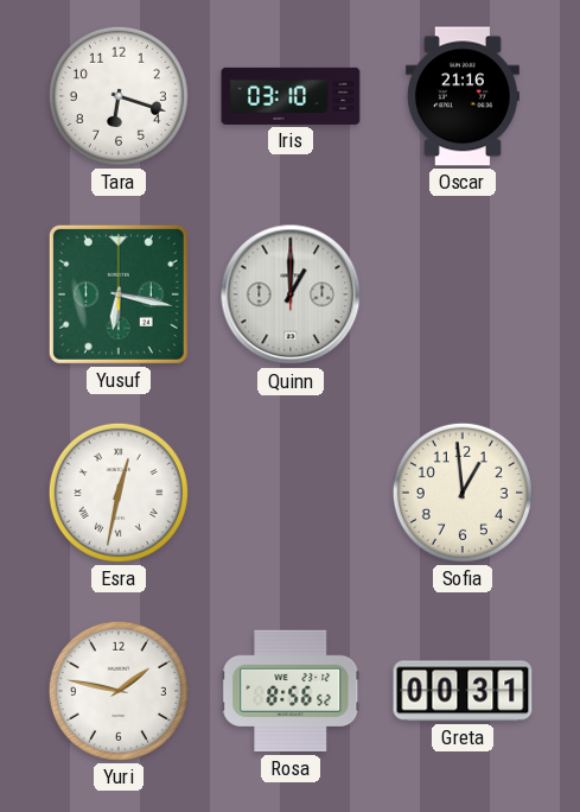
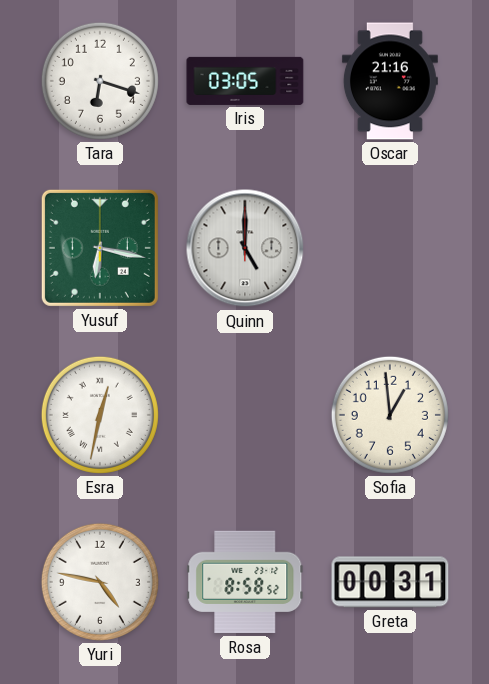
Iris: 03:10 -> 03:05
Quinn: 1:00 -> 5:00
Yuri: 1:47 -> 4:47
Rosa: 8:56 -> 8:58
